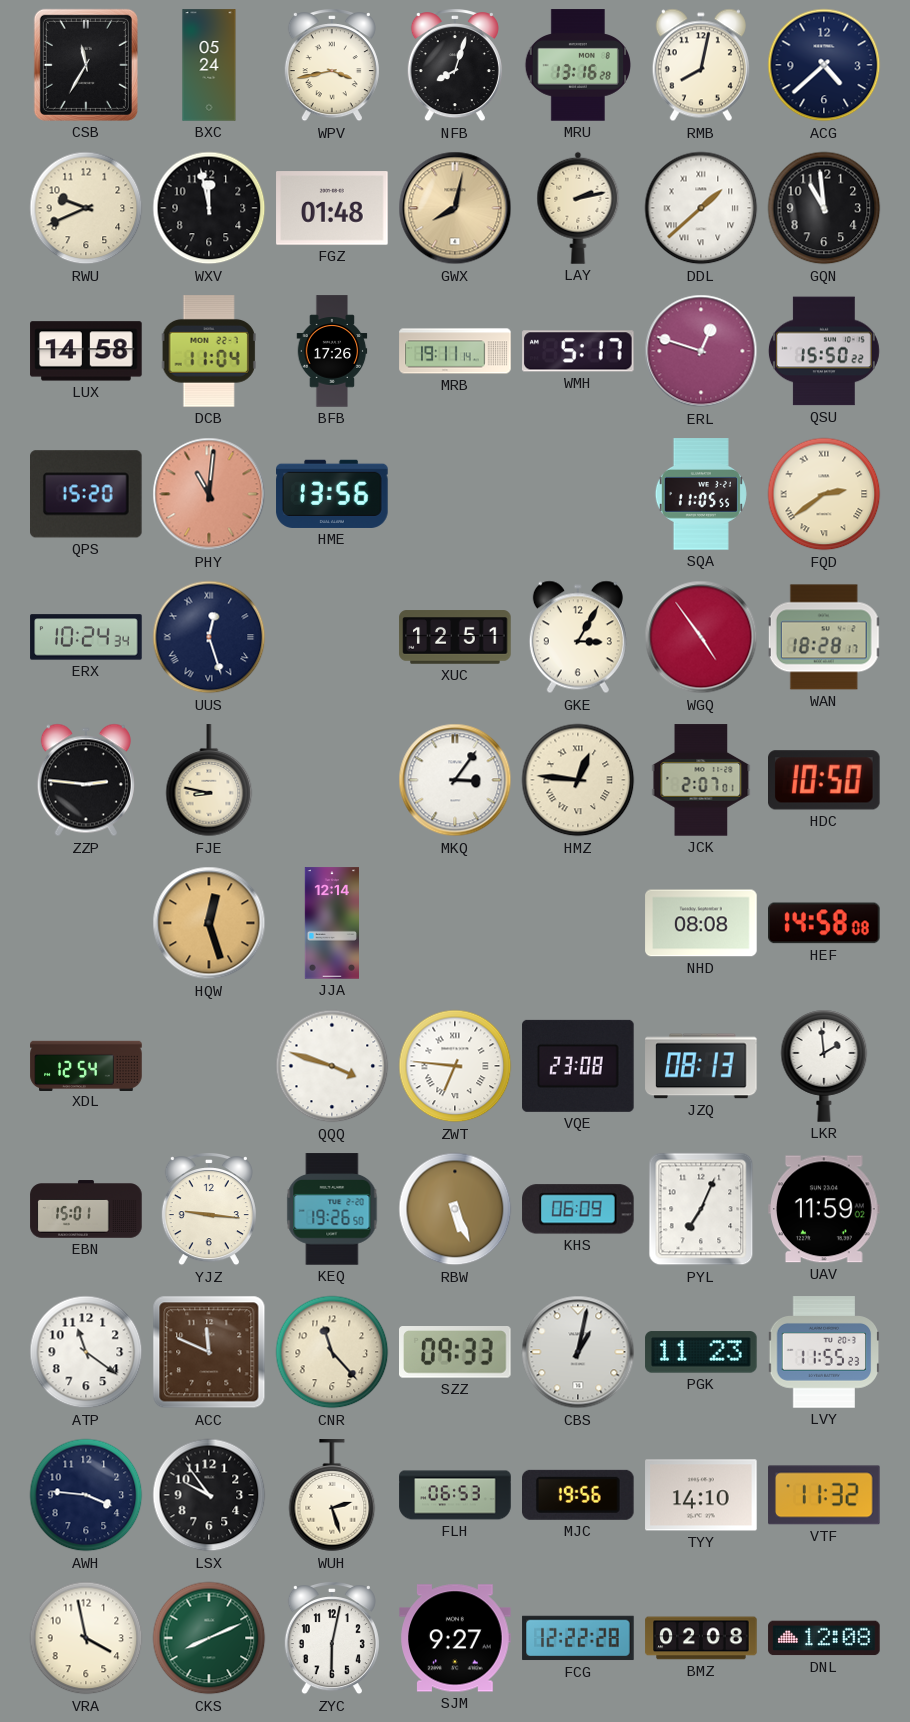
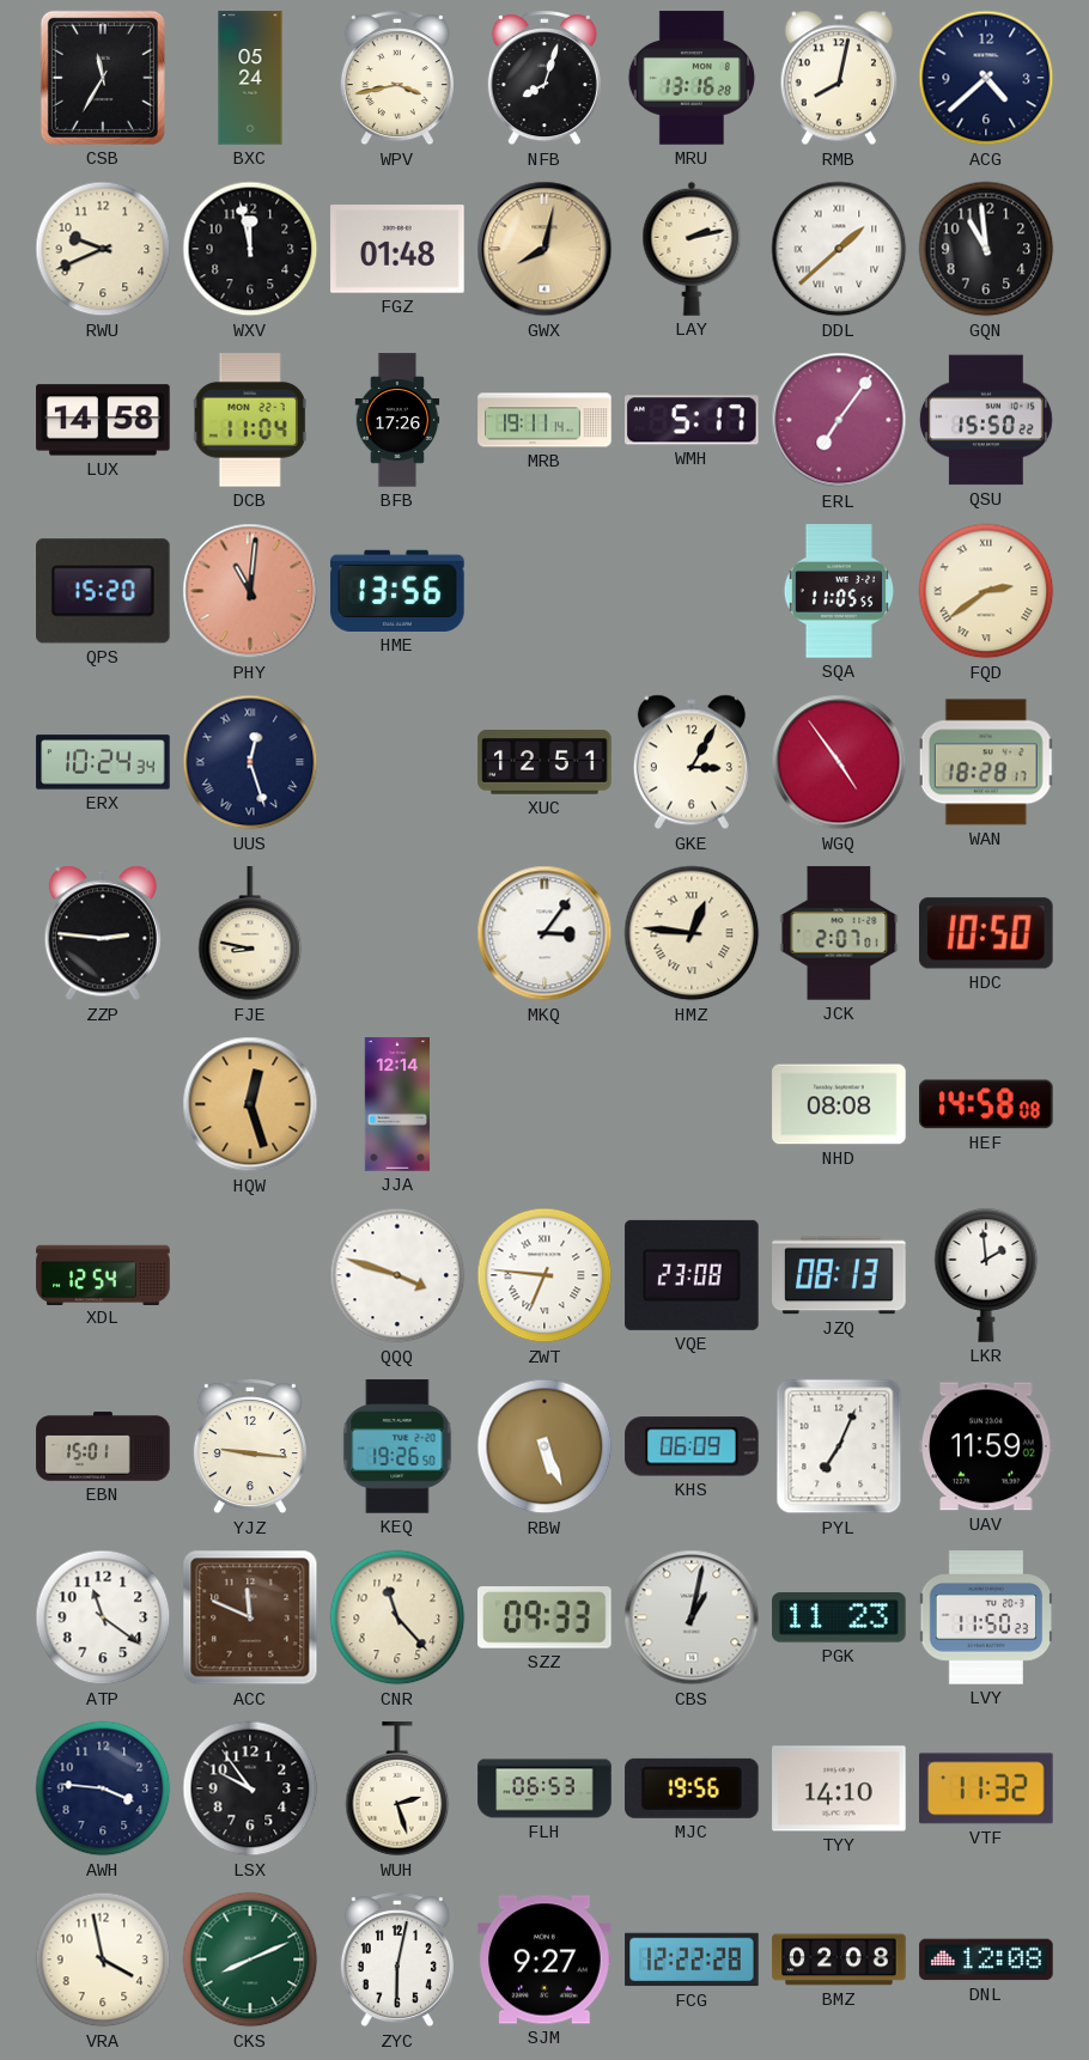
ERL: 12:48 -> 7:06
LVY: 11:55 -> 11:50
